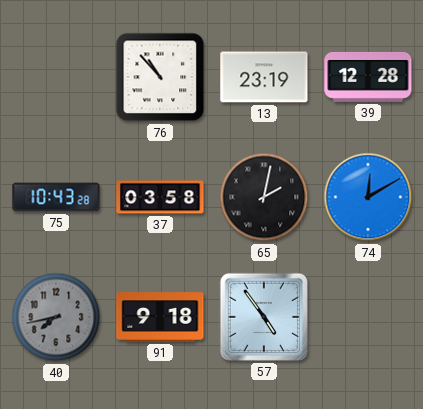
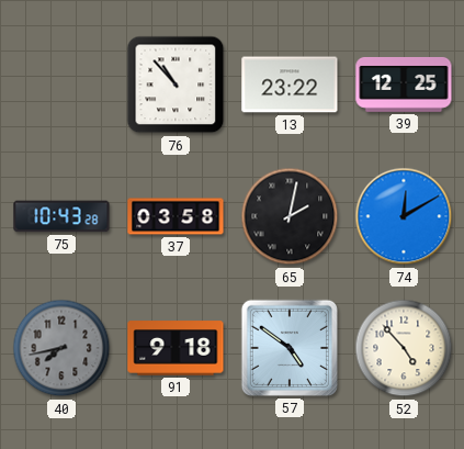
13: 23:19 -> 23:22
39: 12:28 -> 12:25
57: 4:54 -> 4:51
52: none -> 4:53
